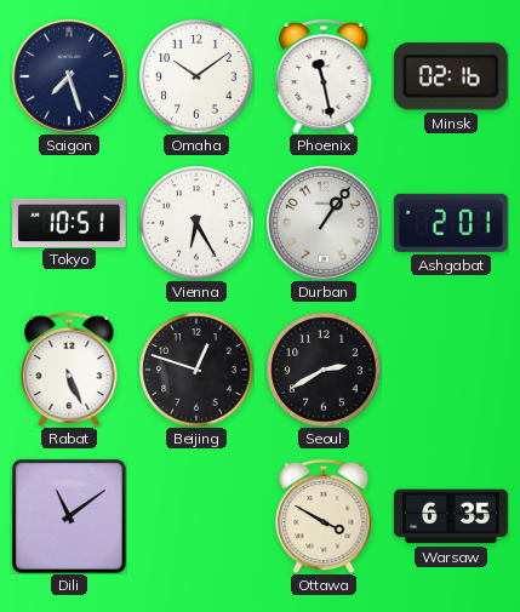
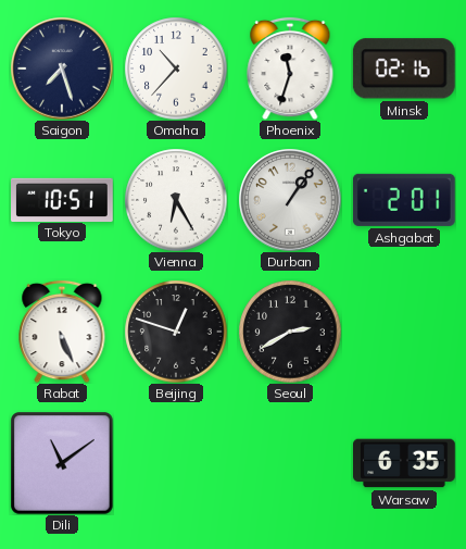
Omaha: 10:09 -> 10:37
Phoenix: 11:28 -> 11:33
Ottawa: 3:50 -> none
